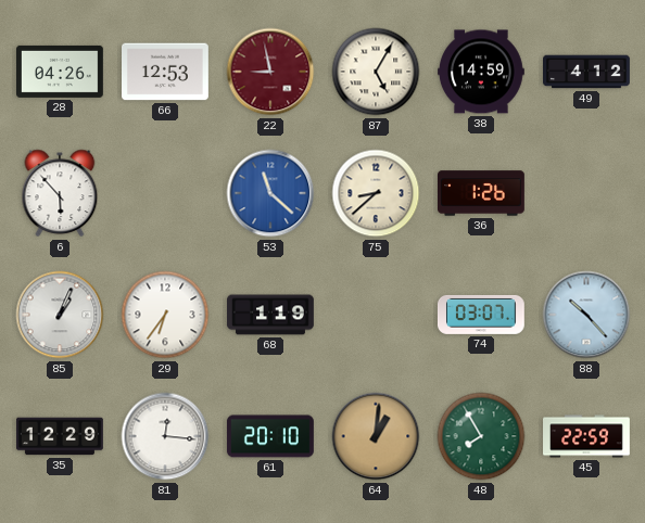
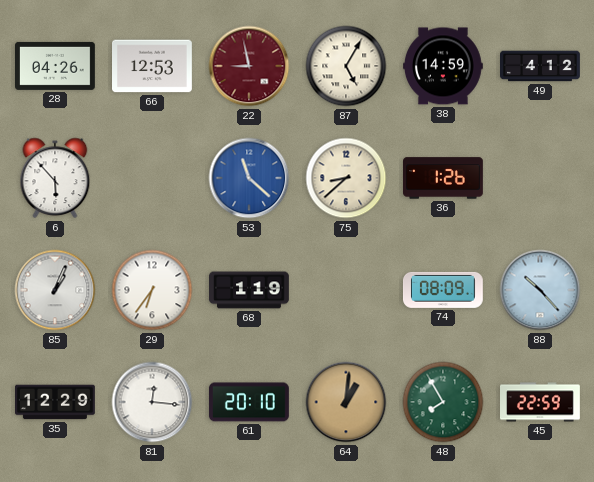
74: 03:07 -> 08:09
